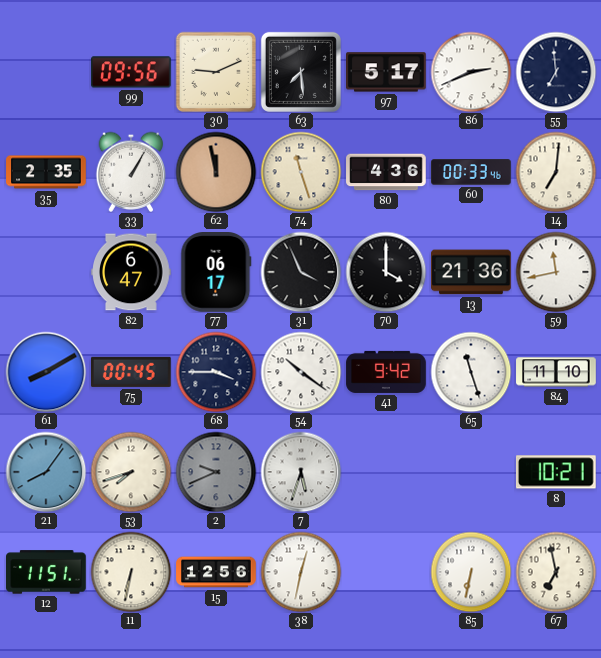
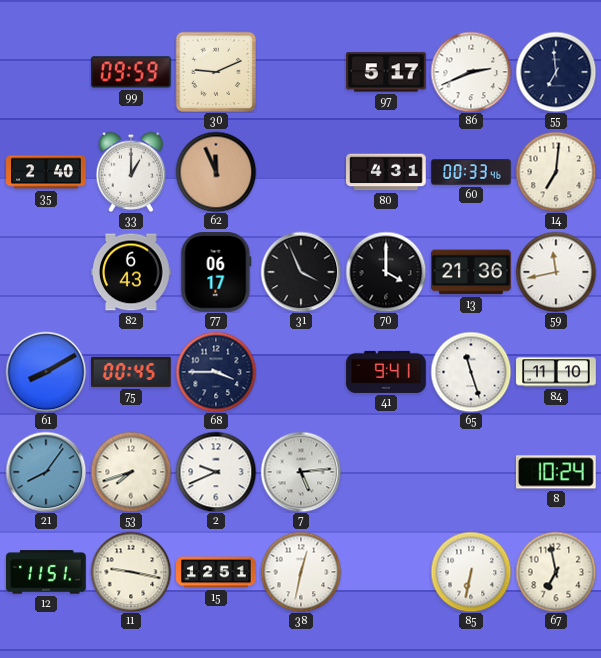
99: 09:56 -> 09:59
63: 7:29 -> none
35: 2:35 -> 2:40
33: 1:05 -> 1:00
62: 11:58 -> 11:56
74: 11:27 -> none
80: 4:36 -> 4:31
82: 6:47 -> 6:43
54: 10:21 -> none
41: 9:42 -> 9:41
2 dial: grey -> white
7: 5:33 -> 5:14
8: 10:21 -> 10:24
11: 6:32 -> 9:17
15: 12:56 -> 12:51
